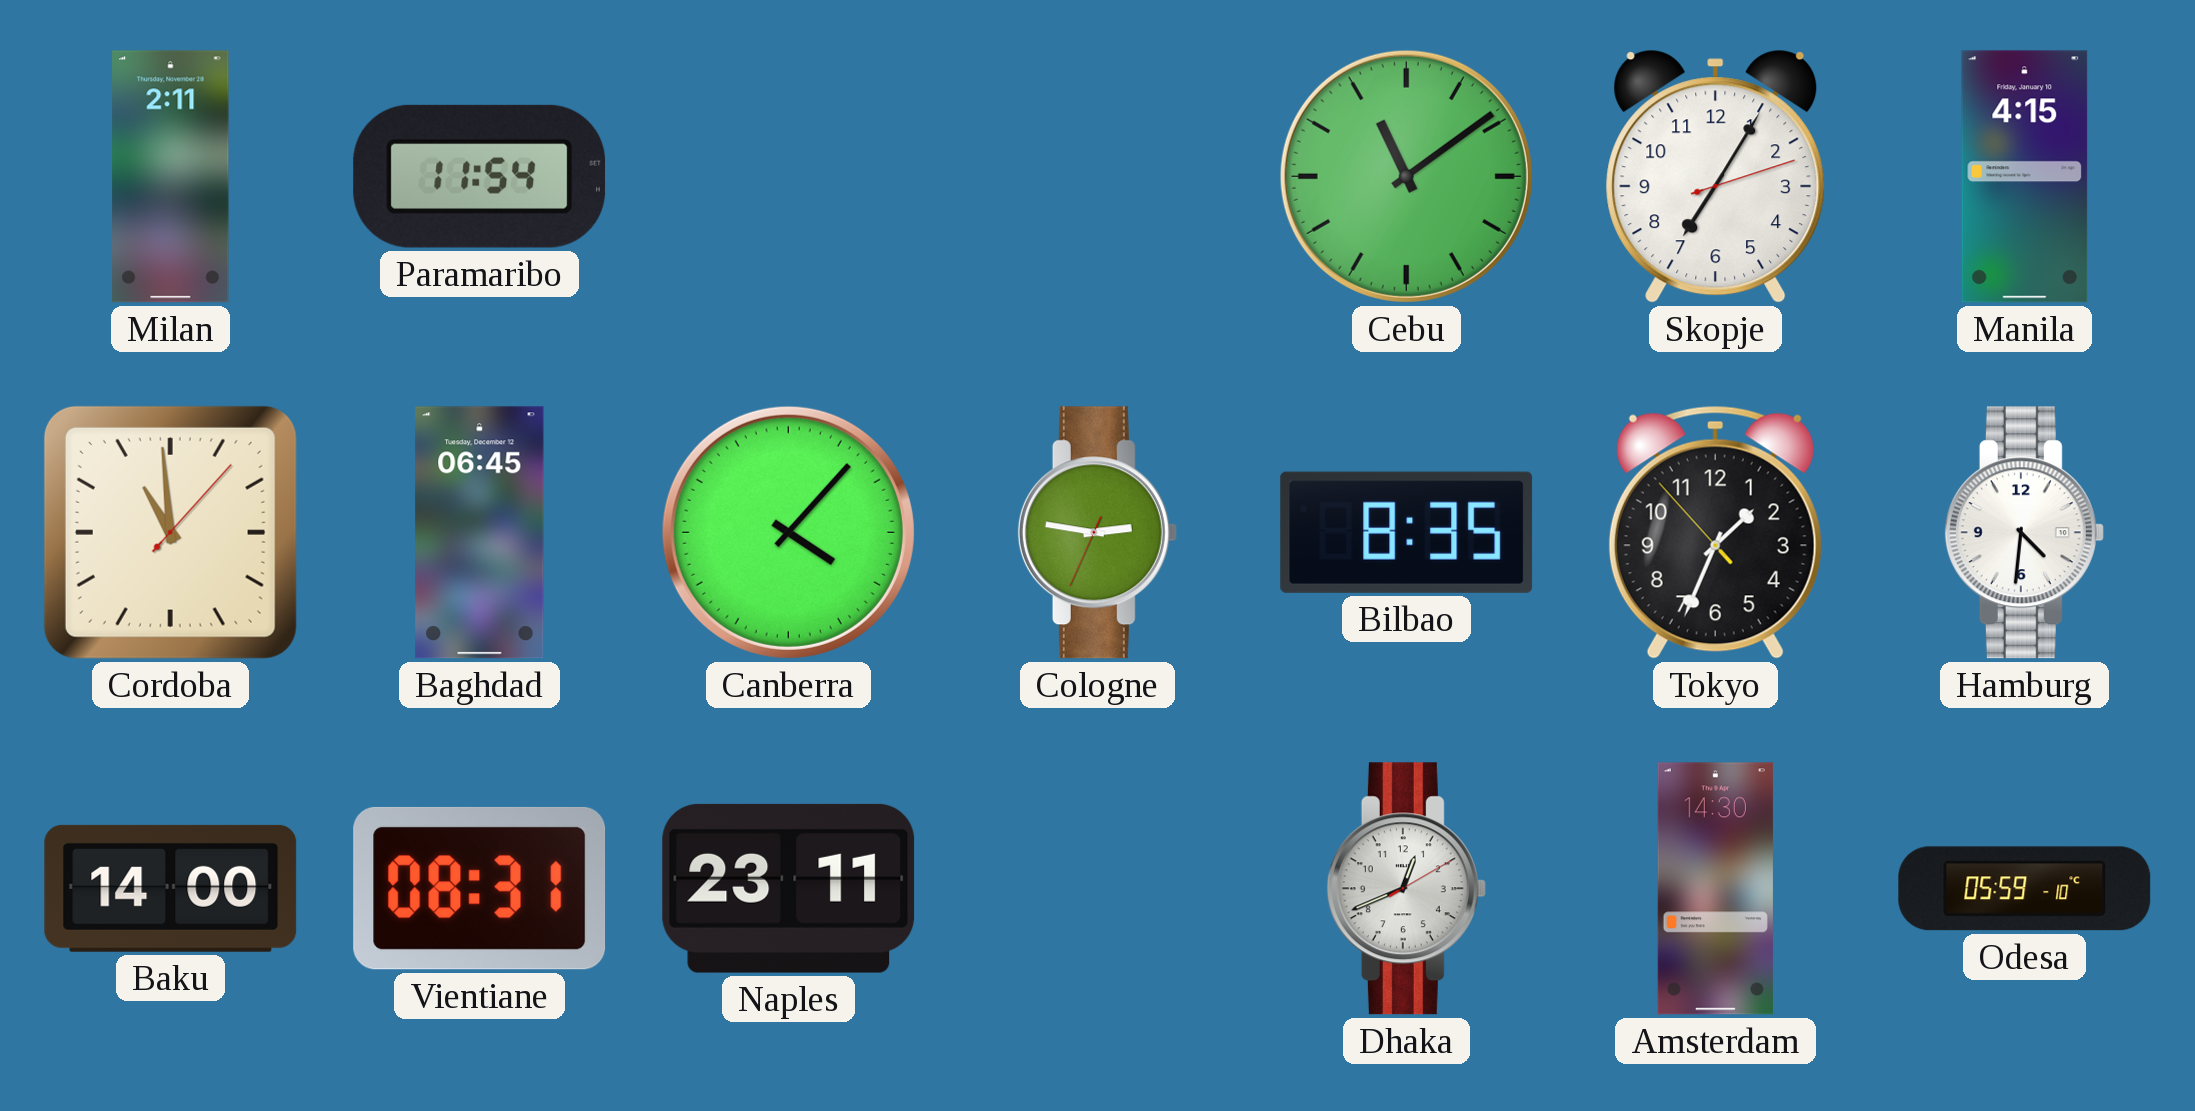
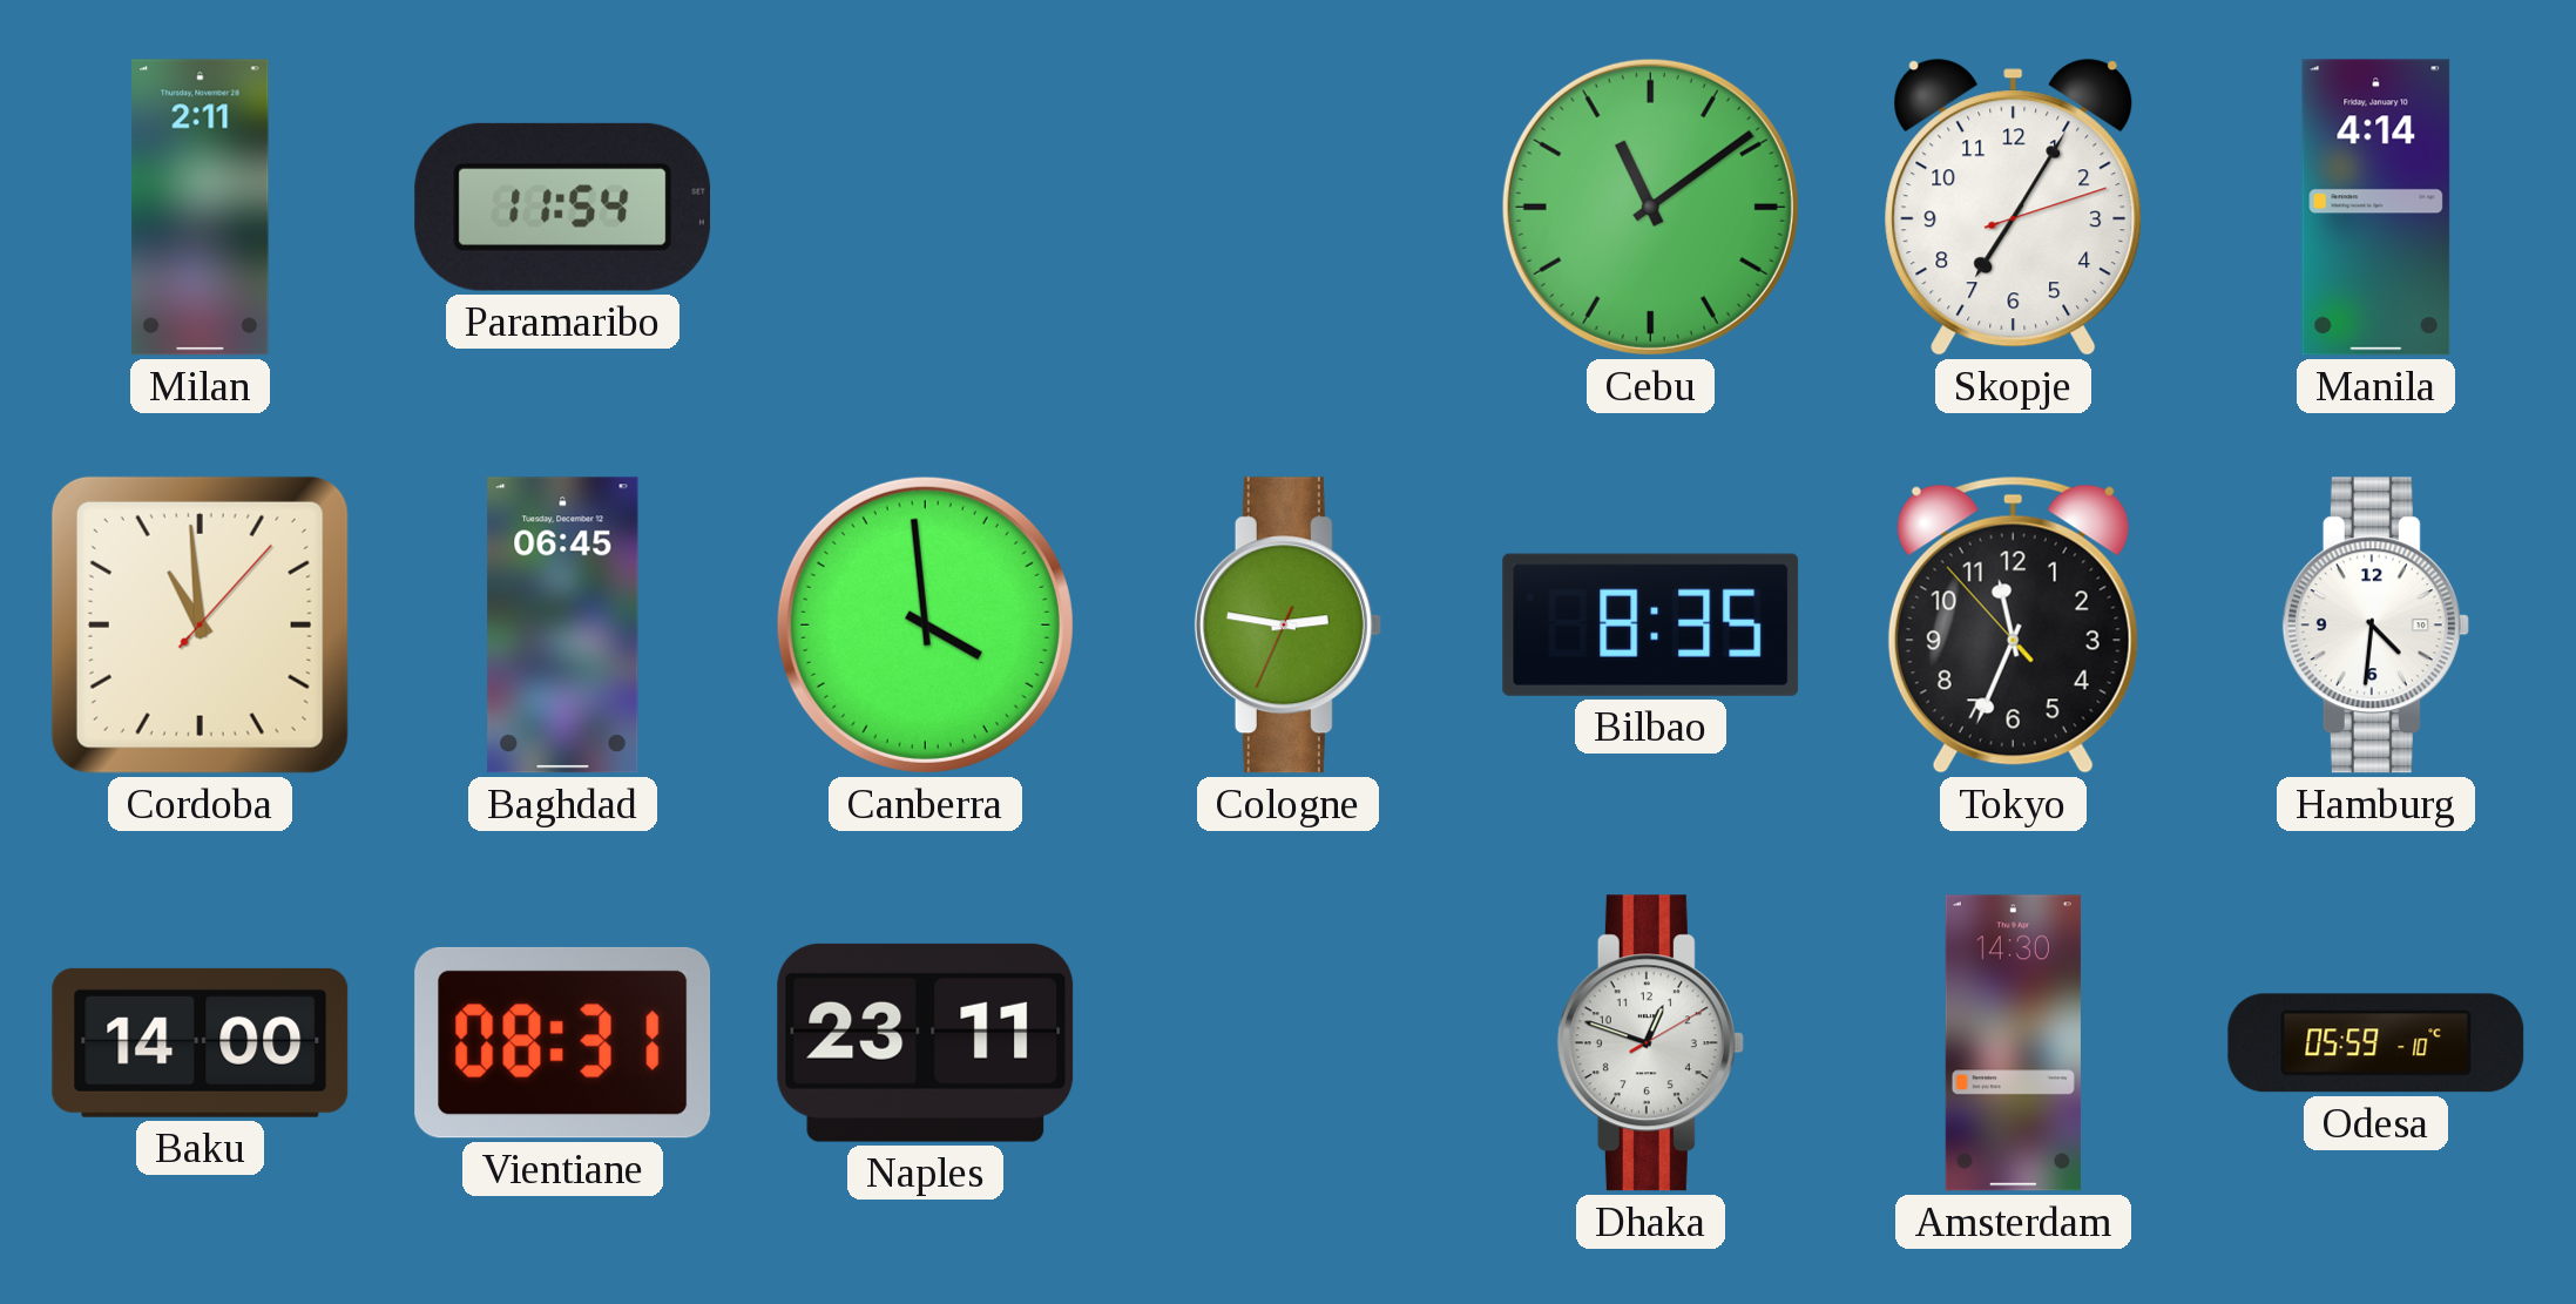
Manila: 4:15 -> 4:14
Canberra: 4:07 -> 3:59
Tokyo: 1:33 -> 11:33
Dhaka: 12:41 -> 12:48
